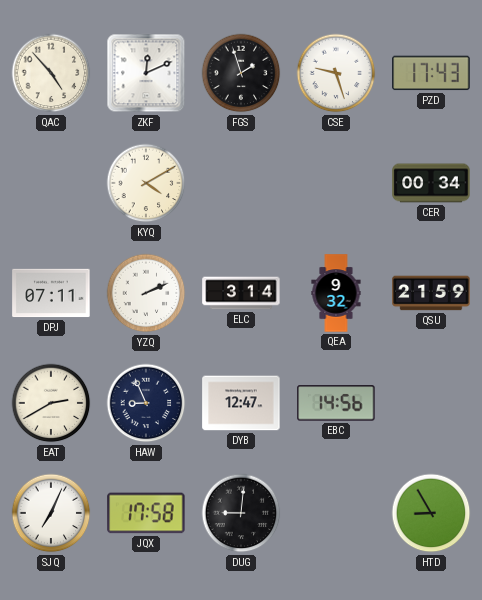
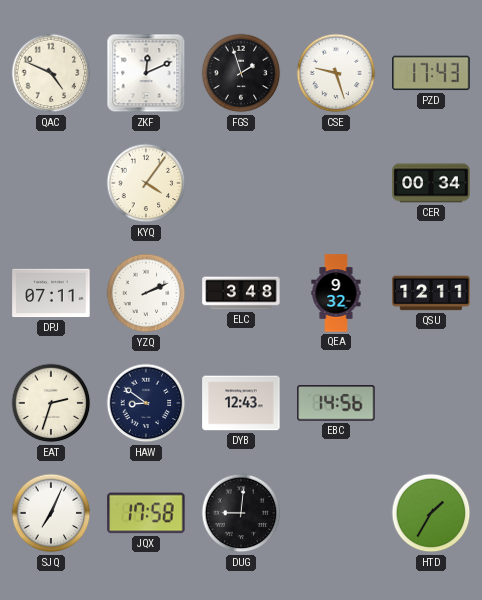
QAC: 4:53 -> 4:49
KYQ: 4:10 -> 4:06
ELC: 3:14 -> 3:48
QSU: 21:59 -> 12:11
EAT: 2:40 -> 2:33
HAW: 8:56 -> 8:51
DYB: 12:47 -> 12:43
HTD: 8:55 -> 1:35
